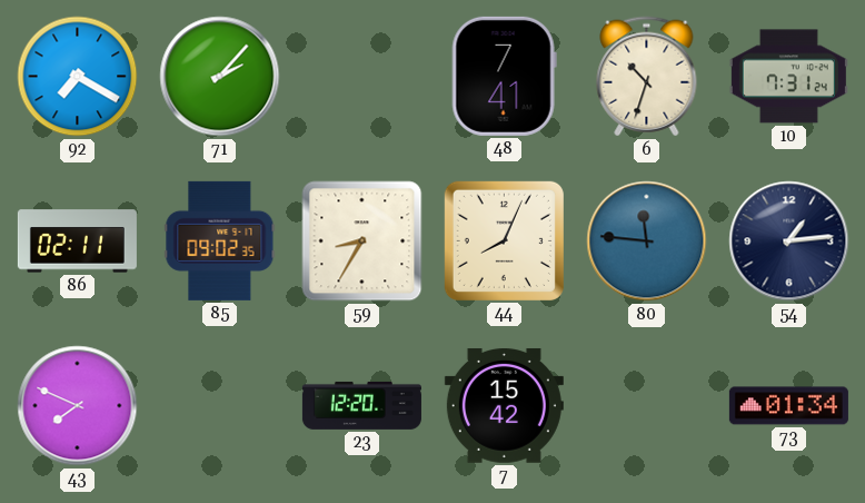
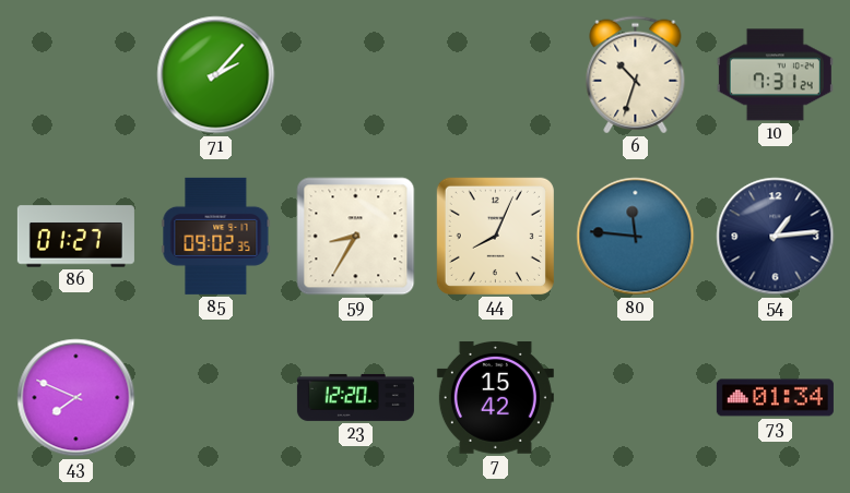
92: 7:20 -> none
48: 7:41 -> none
86: 02:11 -> 01:27
